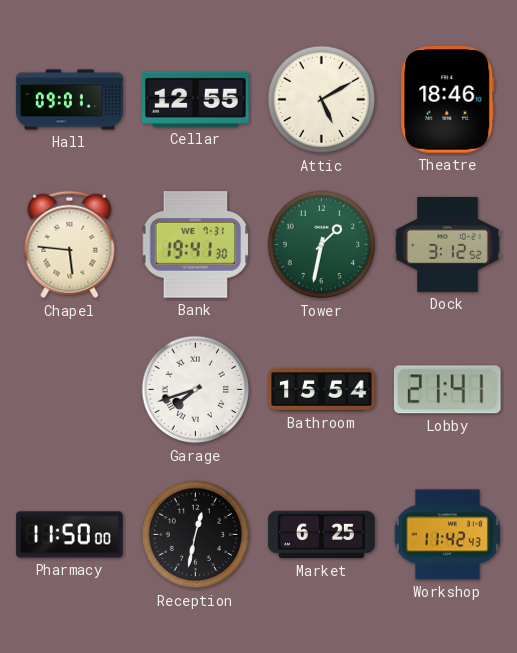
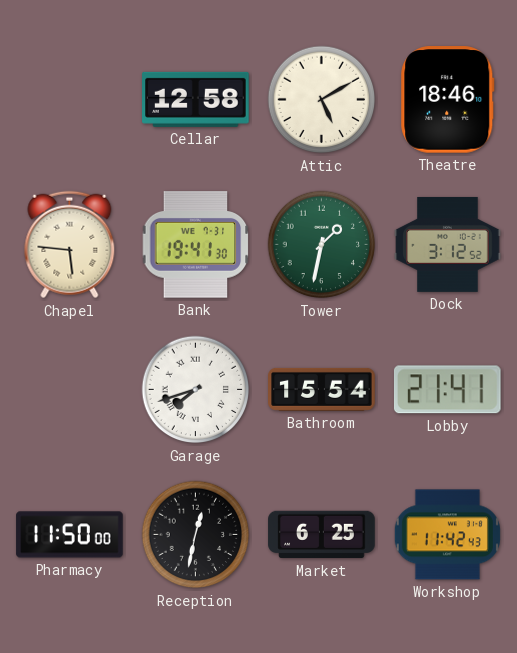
Hall: 09:01 -> none
Cellar: 12:55 -> 12:58
